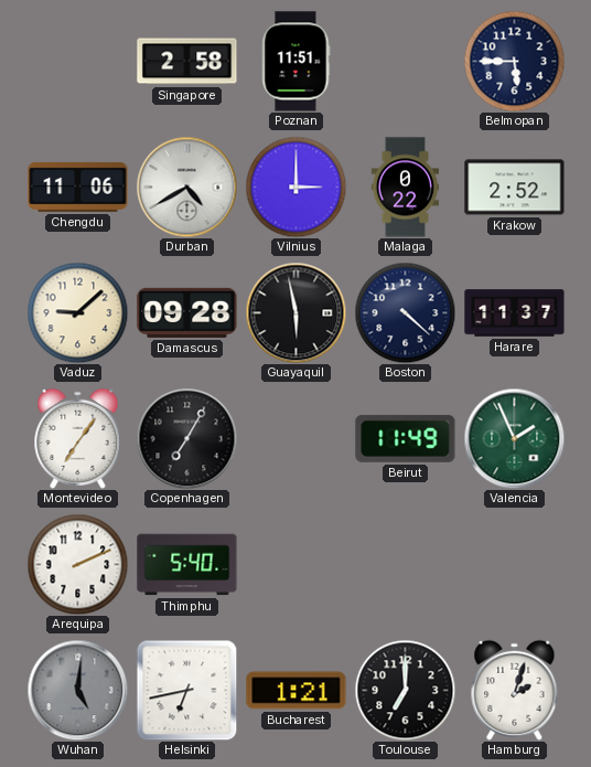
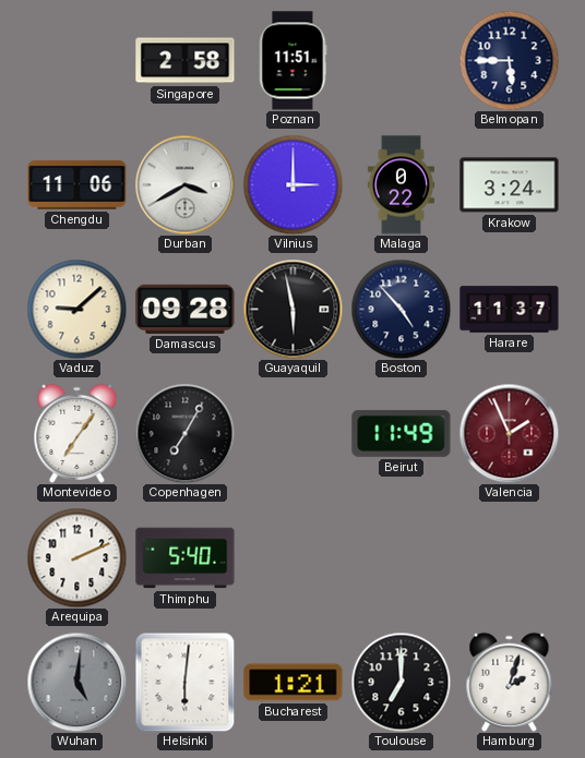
Durban: 4:40 -> 3:40
Krakow: 2:52 -> 3:24
Boston: 4:22 -> 4:53
Valencia dial: green -> burgundy
Helsinki: 6:43 -> 6:01
